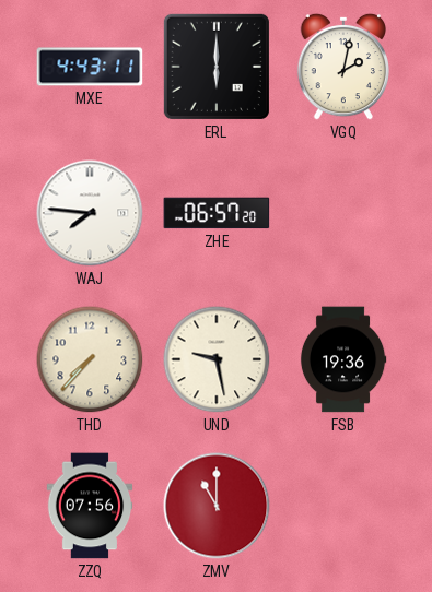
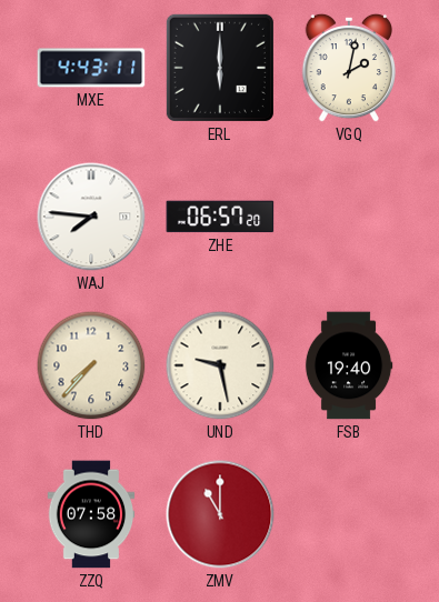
FSB: 19:36 -> 19:40
ZZQ: 07:56 -> 07:58
